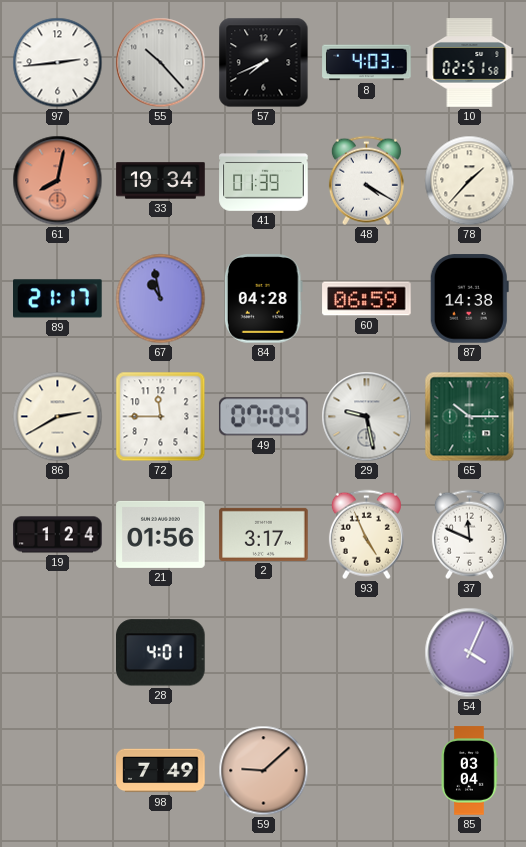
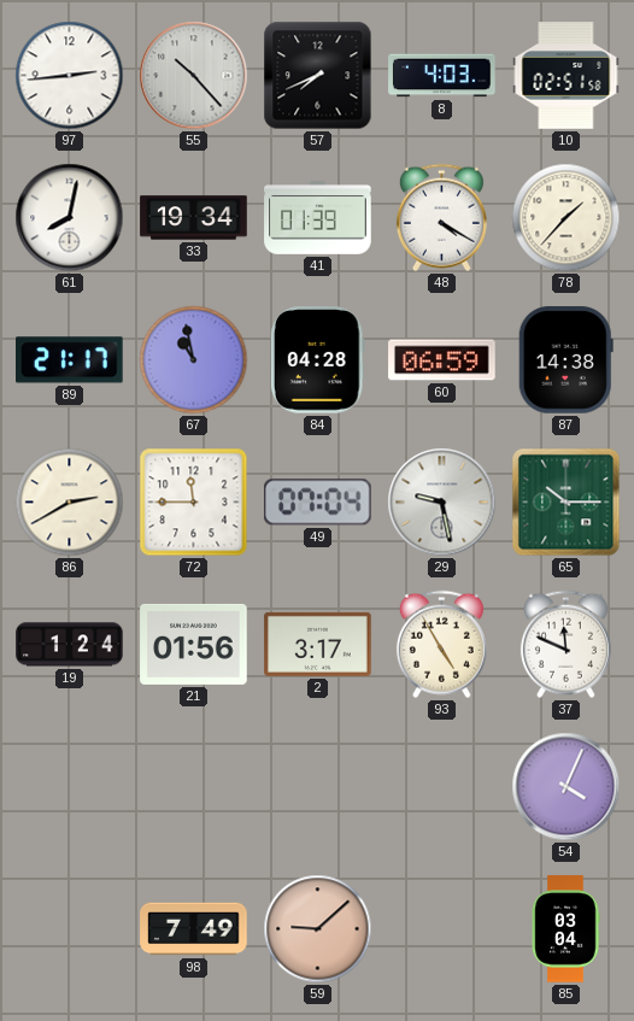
61 dial: salmon -> white
93: 4:56 -> 4:55
28: 4:01 -> none
